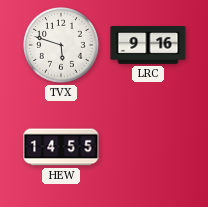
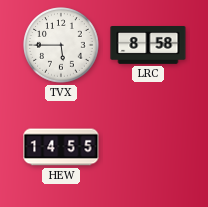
TVX: 5:48 -> 5:45
LRC: 9:16 -> 8:58
